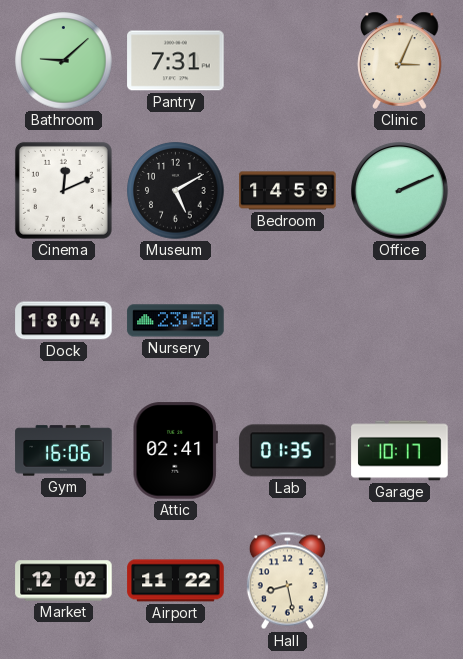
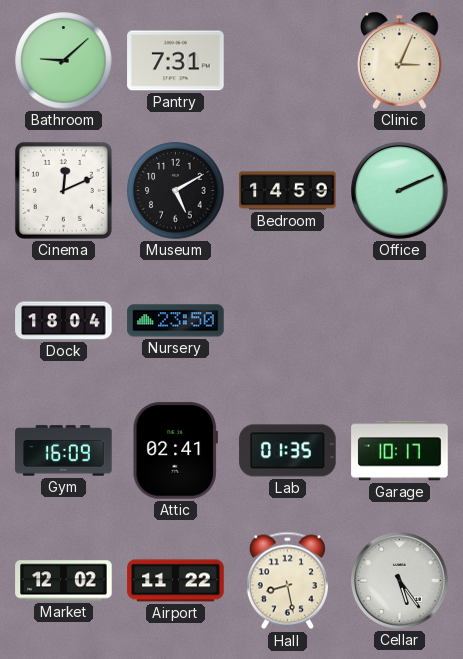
Gym: 16:06 -> 16:09
Cellar: none -> 5:24
